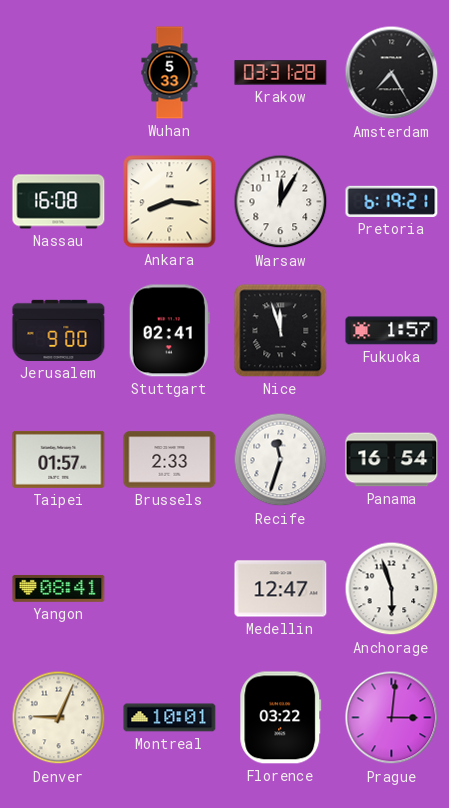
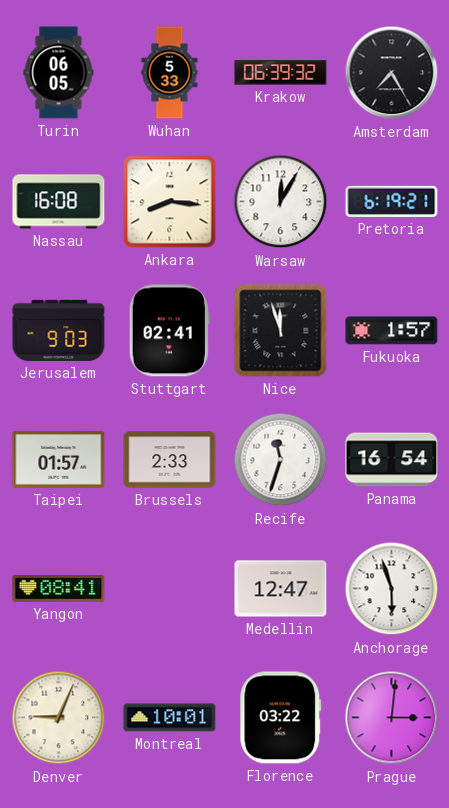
Turin: none -> 06:05
Krakow: 03:31 -> 06:39
Jerusalem: 9:00 -> 9:03
